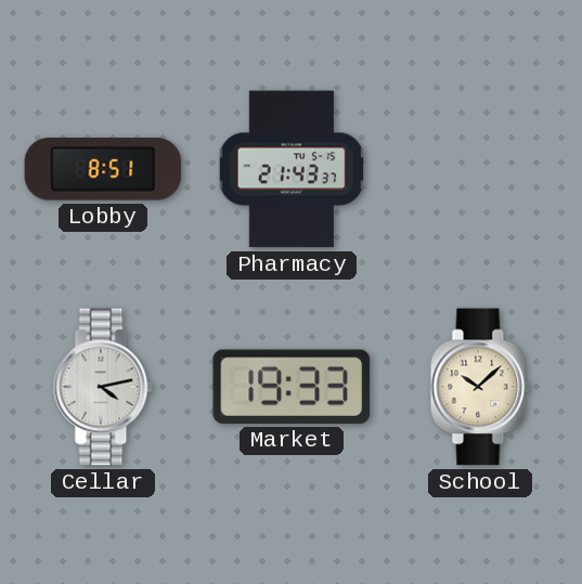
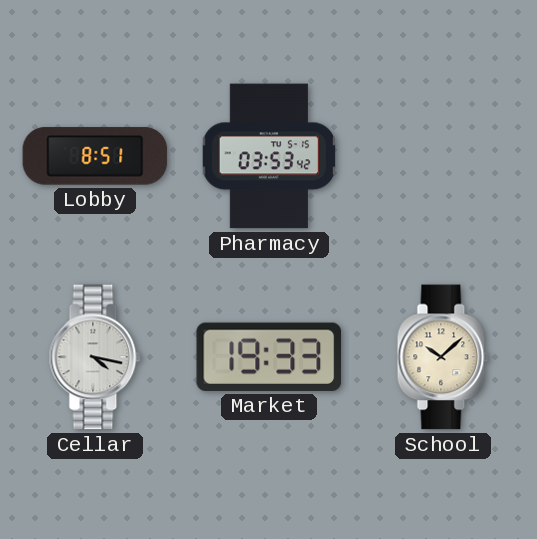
Pharmacy: 21:43 -> 03:53
Cellar: 4:13 -> 4:17
